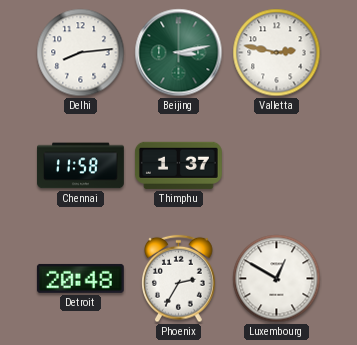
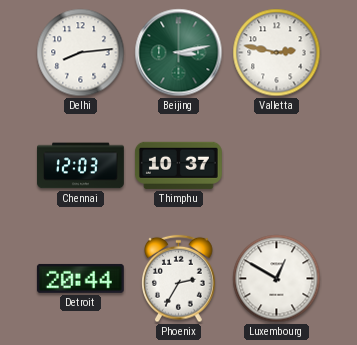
Chennai: 11:58 -> 12:03
Thimphu: 1:37 -> 10:37
Detroit: 20:48 -> 20:44
